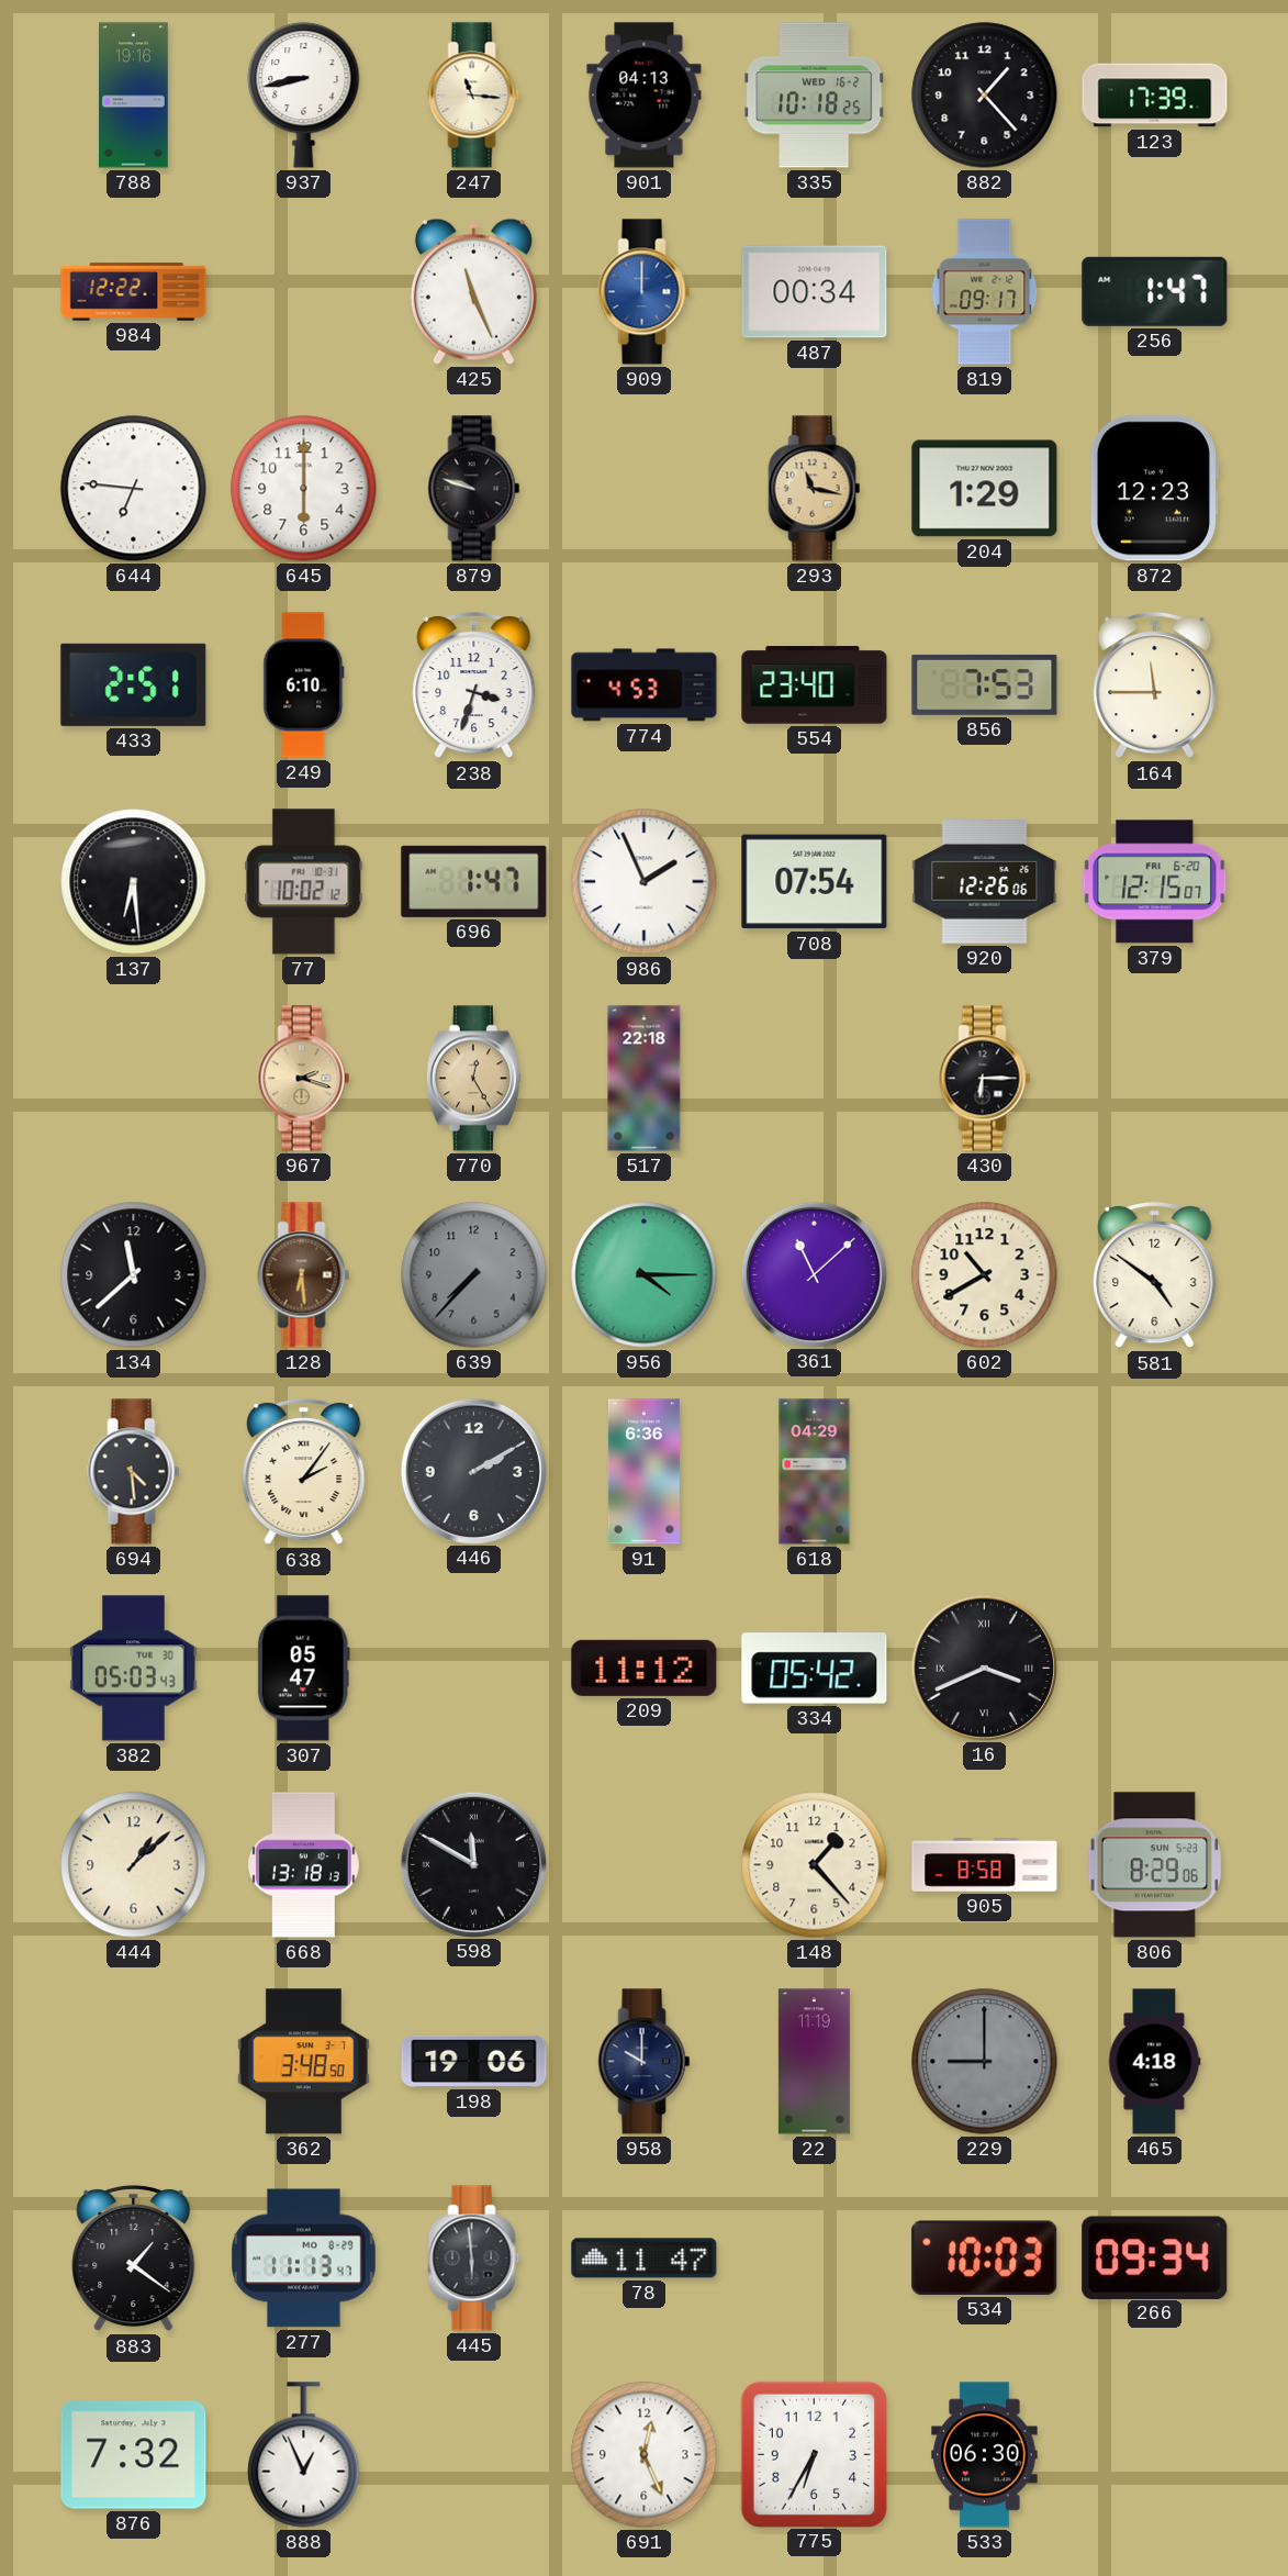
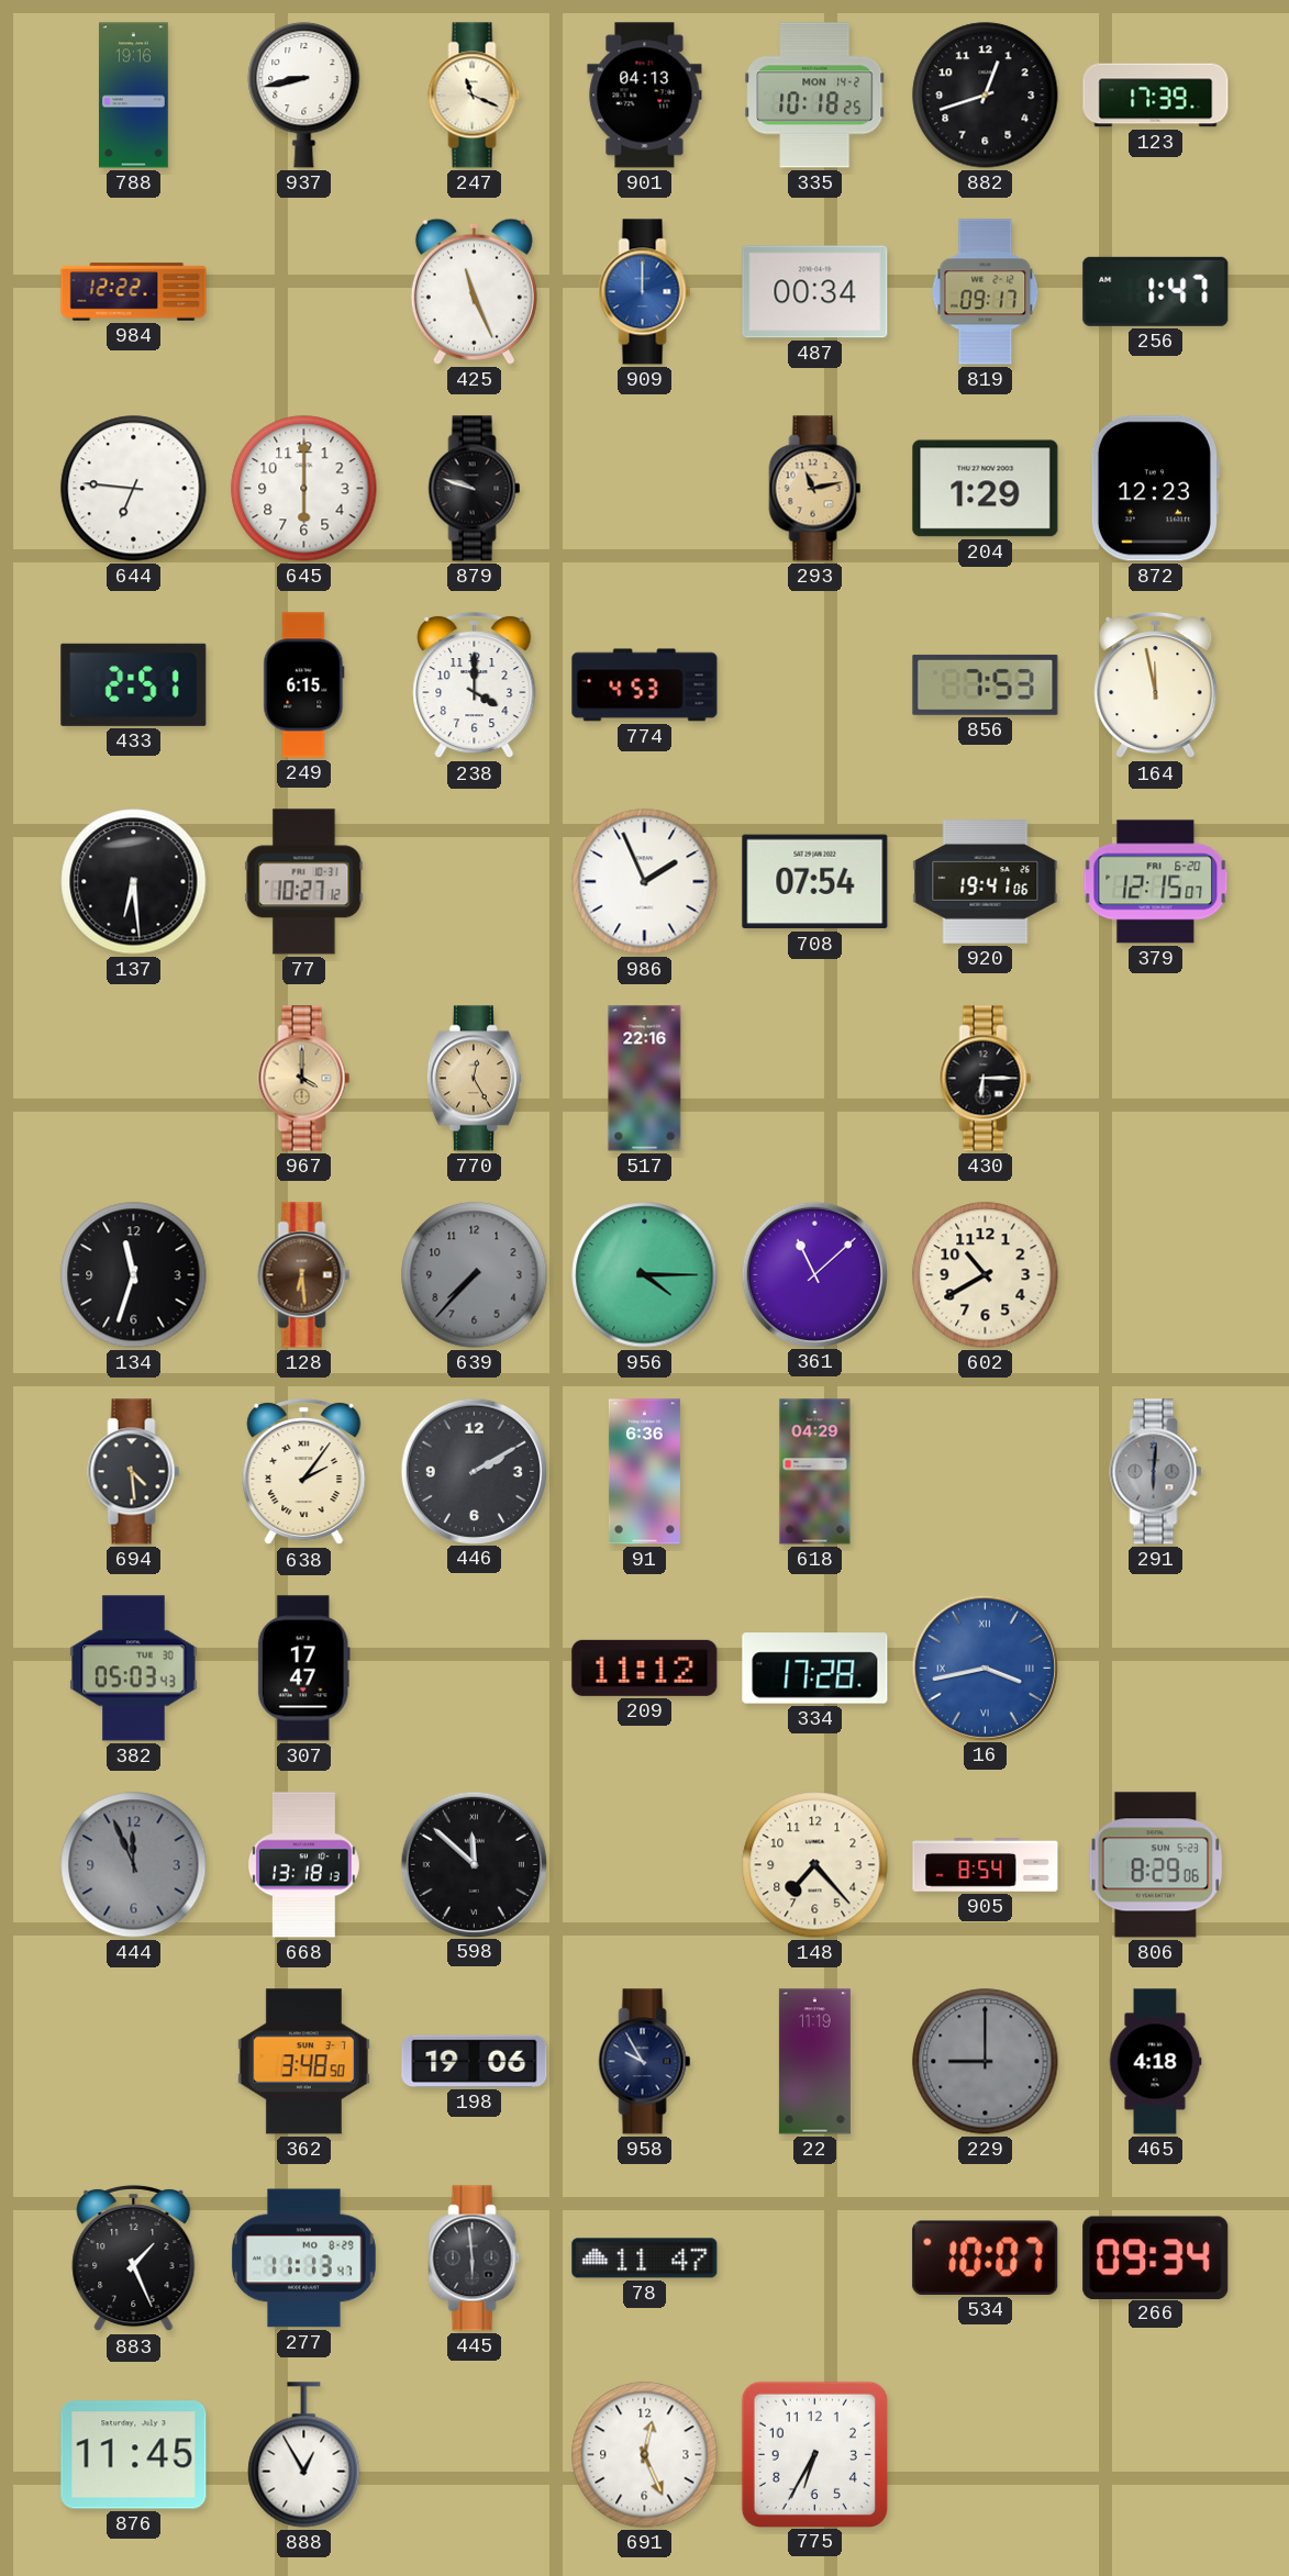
247: 11:16 -> 11:19
335 date: WED 16-2 -> MON 14-2
882: 1:23 -> 12:42
293: 11:17 -> 11:13
249: 6:10 -> 6:15
238: 3:33 -> 4:00
554: 23:40 -> none
164: 11:45 -> 11:58
77: 10:02 -> 10:27
696: 1:47 -> none
920: 12:26 -> 19:41
967: 2:18 -> 4:00
517: 22:18 -> 22:16
134: 11:38 -> 11:33
581: 4:51 -> none
291: none -> 6:01
307: 05:47 -> 17:47
334: 05:42 -> 17:28
16: 3:41 -> 3:43
16 dial: black -> blue
444: 1:08 -> 11:56
444 dial: cream -> grey
598: 11:50 -> 11:52
148: 1:23 -> 7:23
905: 8:58 -> 8:54
958: 10:00 -> 9:55
883: 1:21 -> 1:26
534: 10:03 -> 10:07
876: 7:32 -> 11:45
888: 12:56 -> 12:55
533: 06:30 -> none
